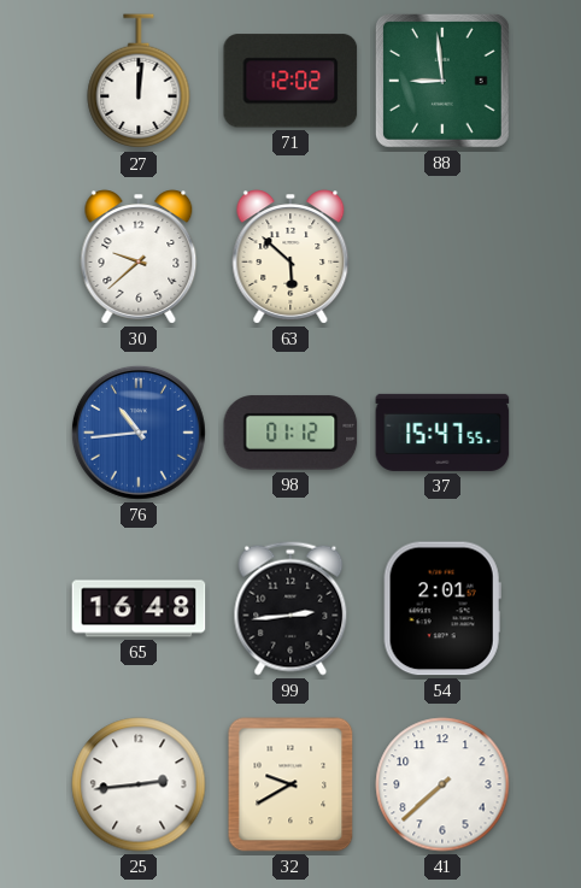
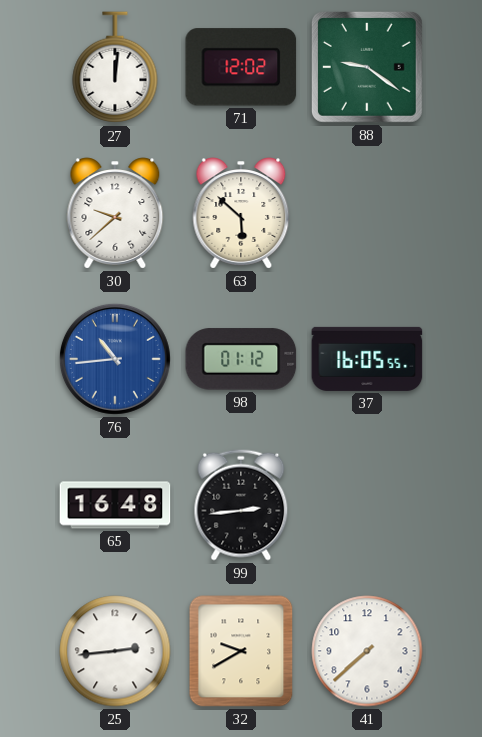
88: 8:59 -> 9:21
37: 15:47 -> 16:05
54: 2:01 -> none
